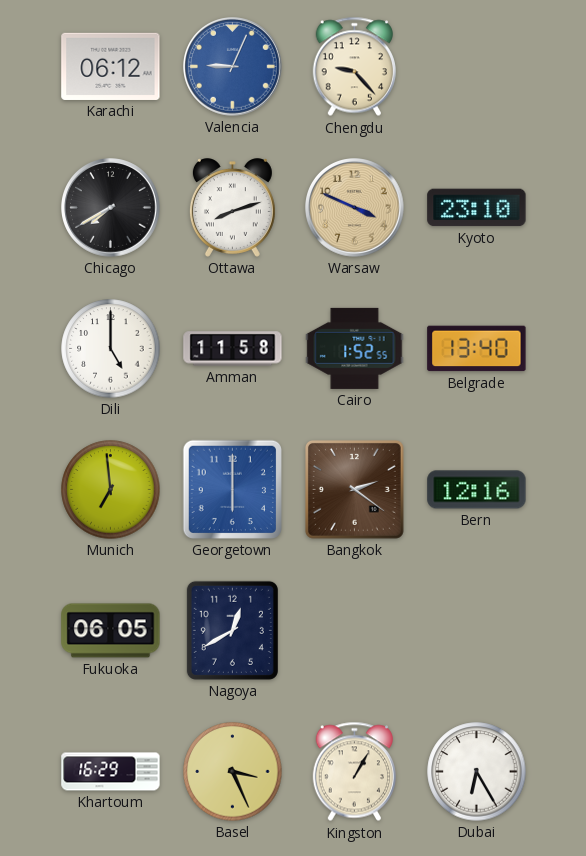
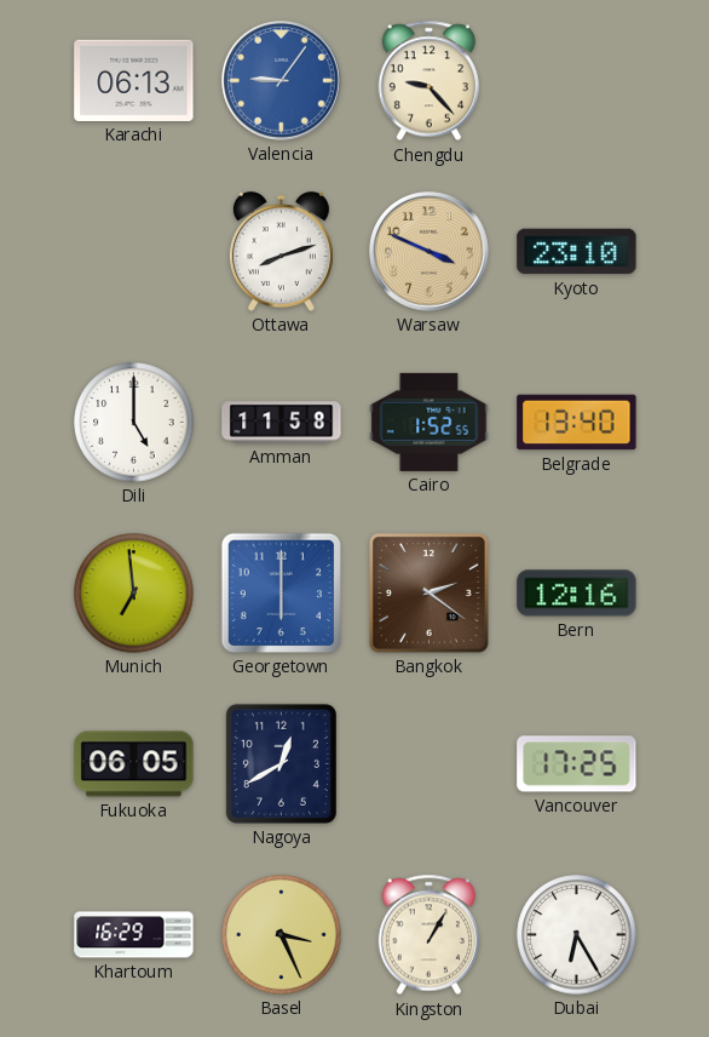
Karachi: 06:12 -> 06:13
Valencia: 9:04 -> 9:06
Chicago: 7:40 -> none
Vancouver: none -> 17:25
